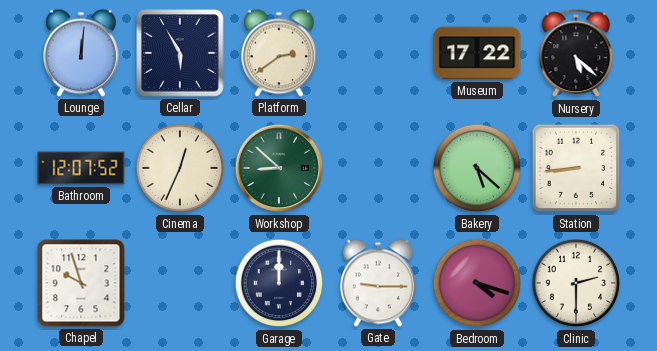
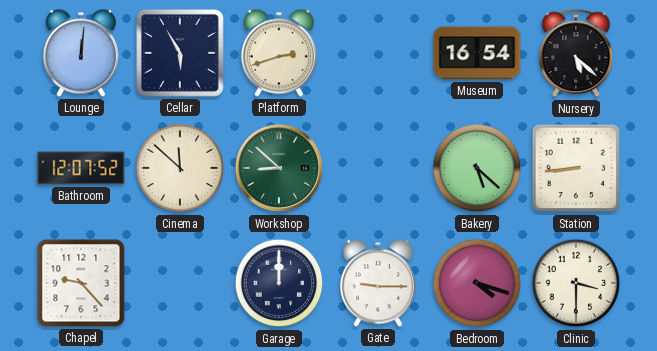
Platform: 2:39 -> 2:42
Museum: 17:22 -> 16:54
Cinema: 12:34 -> 11:52
Chapel: 9:57 -> 9:23
Clinic: 2:30 -> 3:30
